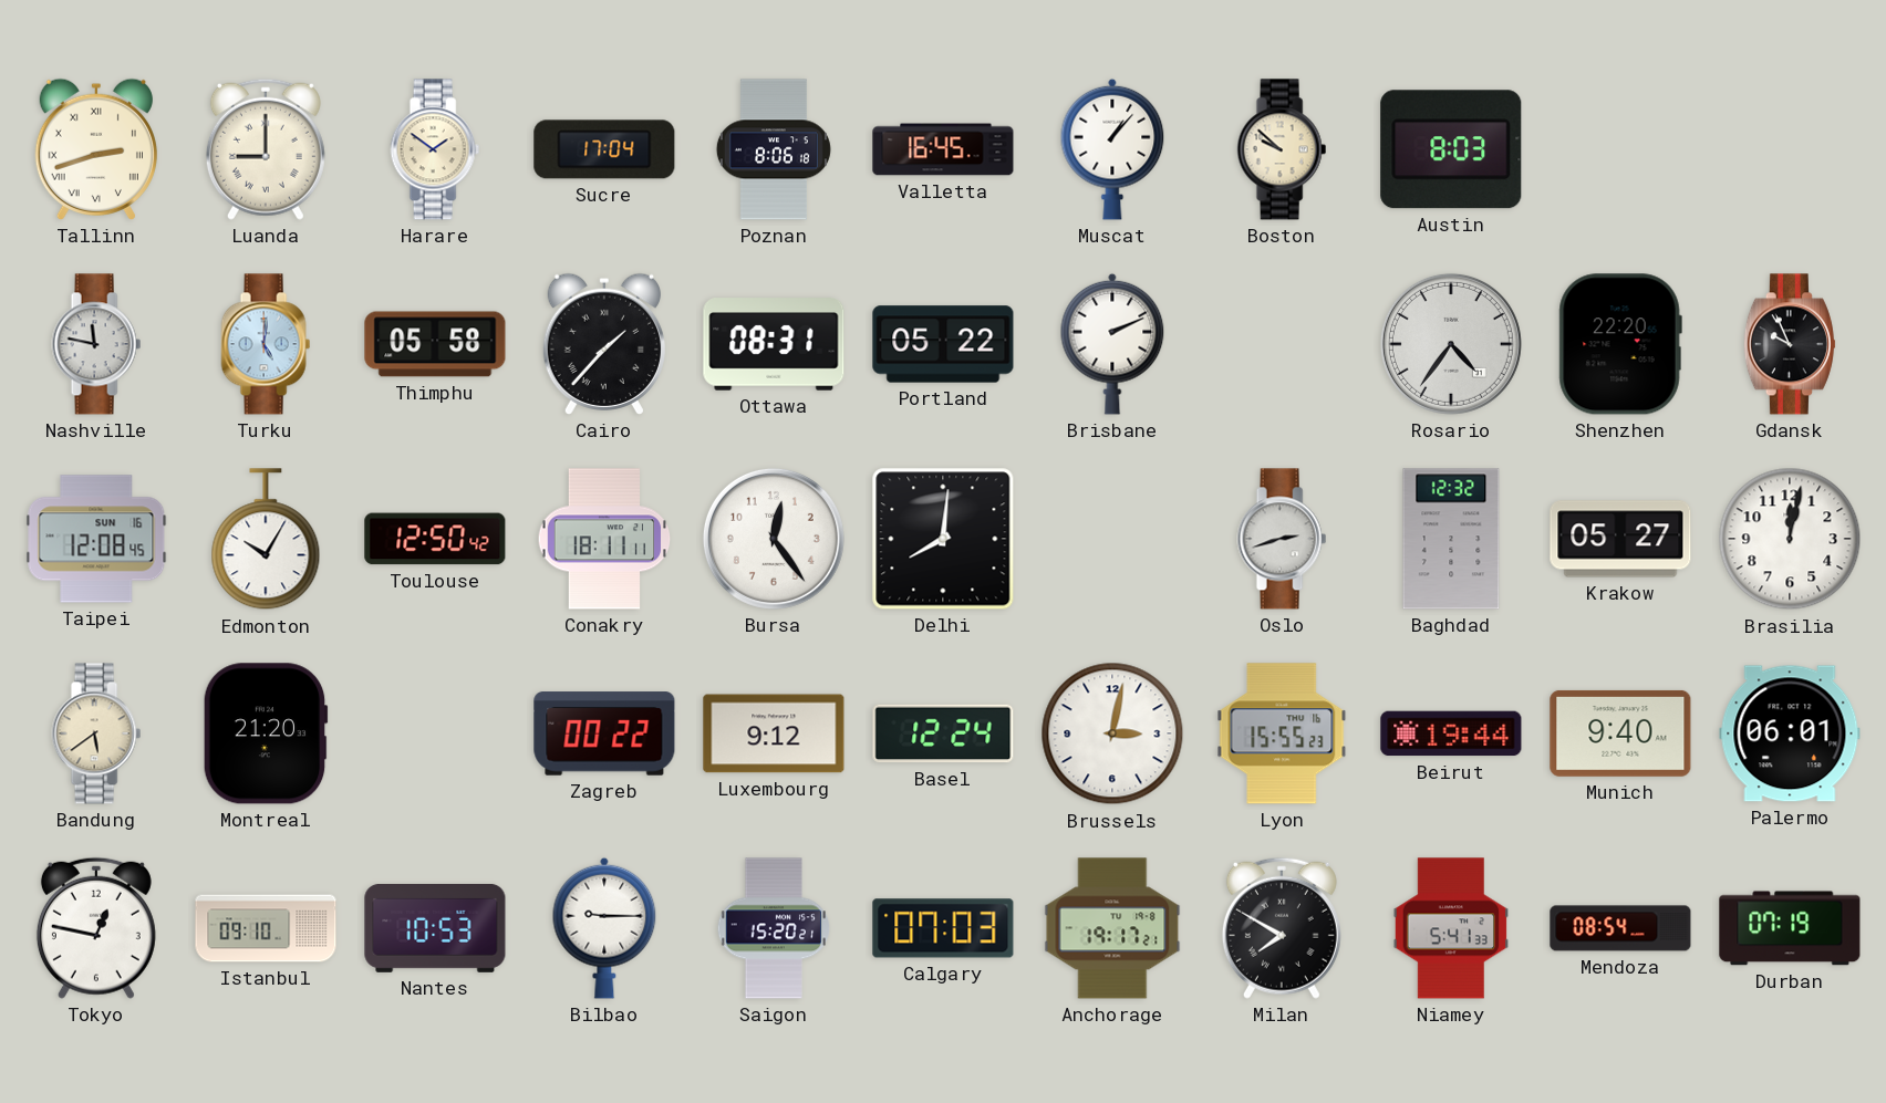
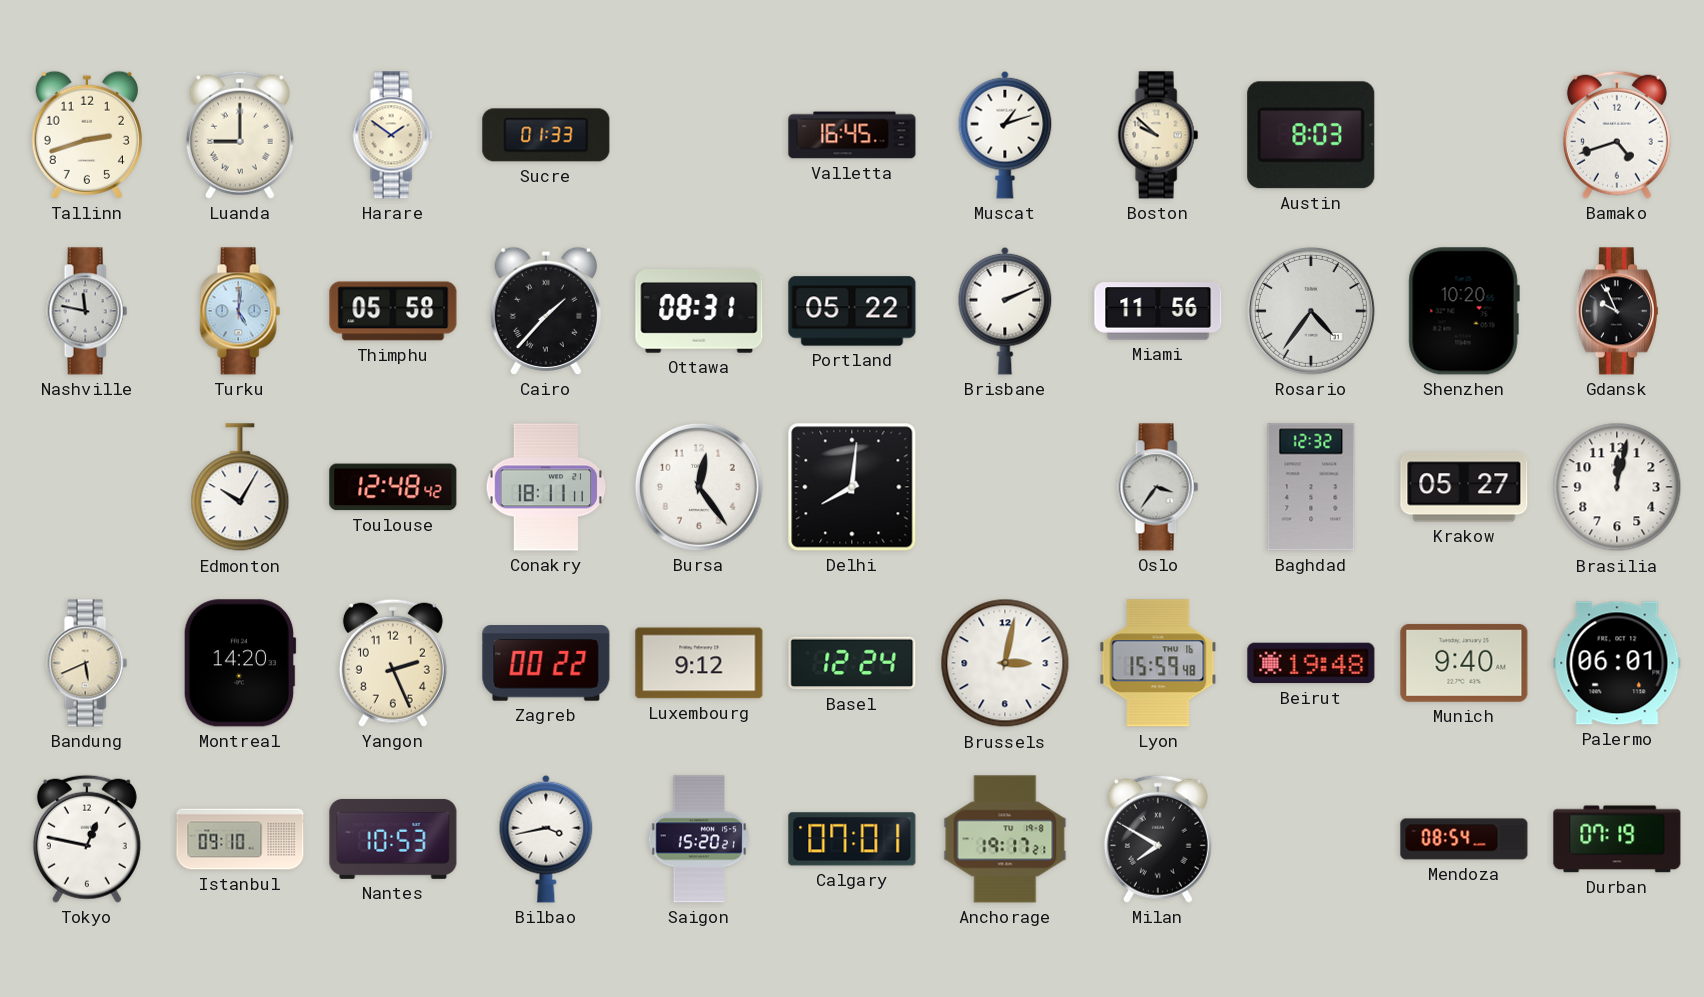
Tallinn numerals: Roman -> Arabic
Sucre: 17:04 -> 01:33
Poznan: 8:06 -> none
Muscat: 1:07 -> 1:12
Bamako: none -> 4:42
Miami: none -> 11:56
Shenzhen: 22:20 -> 10:20
Taipei: 12:08 -> none
Toulouse: 12:50 -> 12:48
Oslo: 2:42 -> 3:36
Bandung: 5:39 -> 5:41
Montreal: 21:20 -> 14:20
Yangon: none -> 2:26
Lyon: 15:55 -> 15:59
Beirut: 19:44 -> 19:48
Bilbao: 9:15 -> 3:43
Calgary: 07:03 -> 07:01
Niamey: 5:41 -> none
